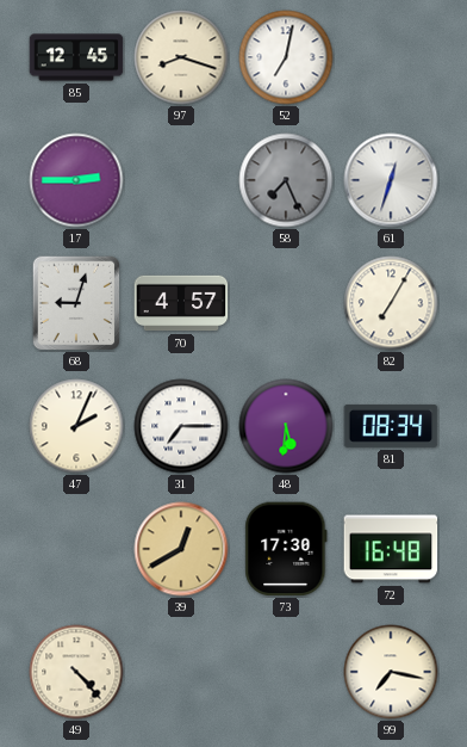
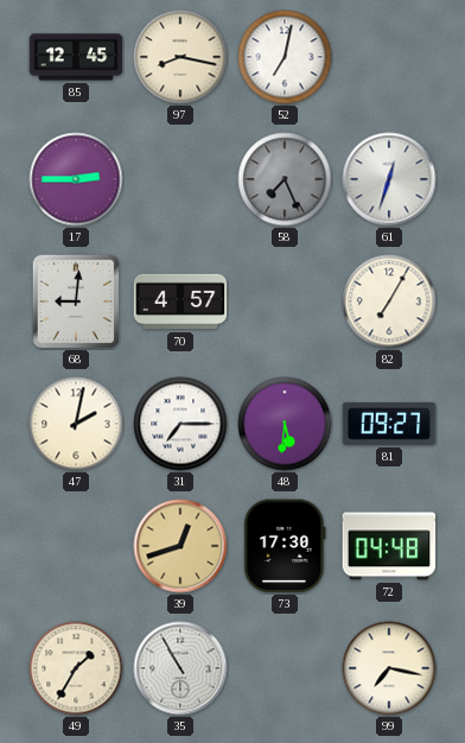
97: 8:18 -> 8:17
68: 9:03 -> 9:01
47: 2:04 -> 2:02
81: 08:34 -> 09:27
39: 12:40 -> 12:42
72: 16:48 -> 04:48
49: 4:23 -> 1:35
35: none -> 10:55
